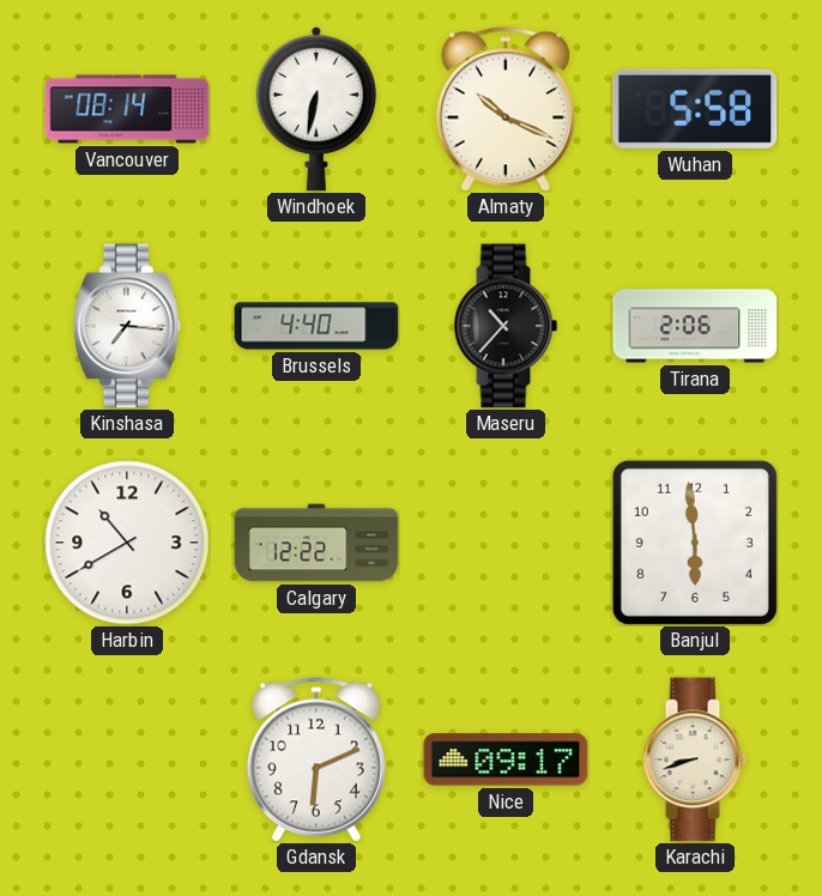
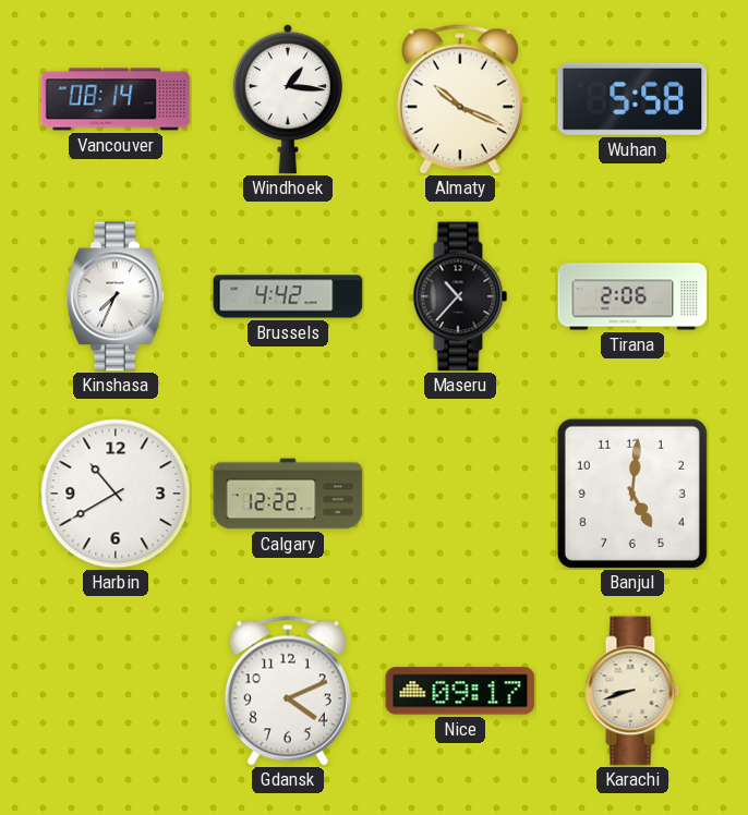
Windhoek: 6:32 -> 1:16
Kinshasa: 7:16 -> 7:34
Brussels: 4:40 -> 4:42
Banjul: 5:59 -> 5:01
Gdansk: 6:11 -> 4:11
